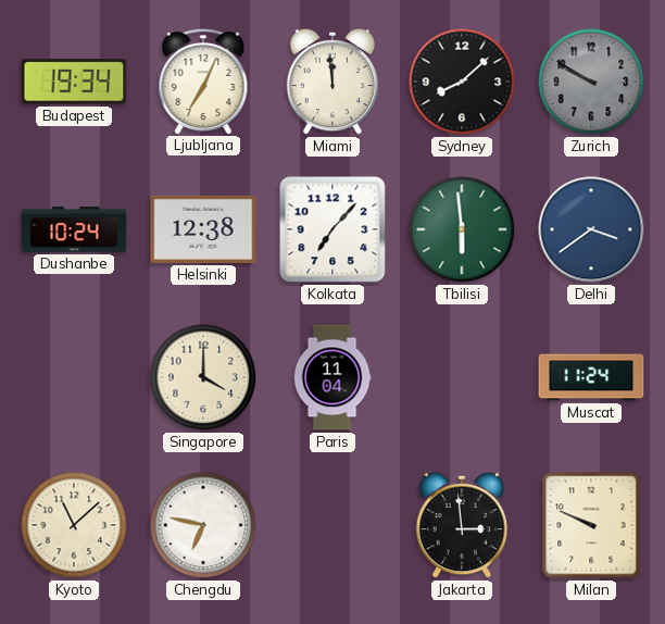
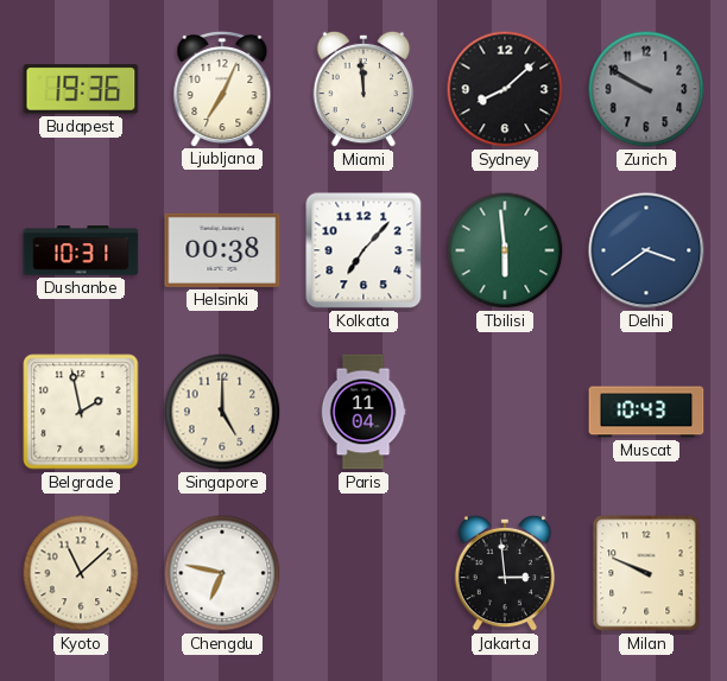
Budapest: 19:34 -> 19:36
Dushanbe: 10:24 -> 10:31
Helsinki: 12:38 -> 00:38
Belgrade: none -> 1:58
Singapore: 4:00 -> 5:00
Muscat: 11:24 -> 10:43
